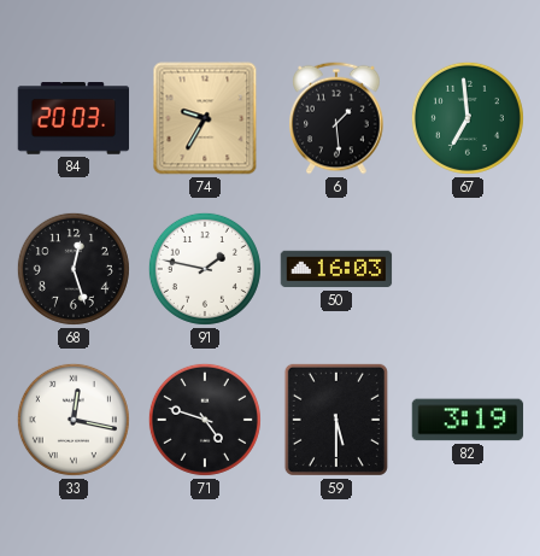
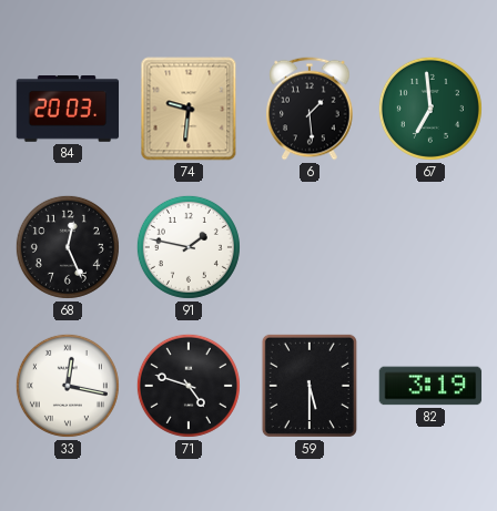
74: 9:35 -> 9:31
68: 12:27 -> 12:26
50: 16:03 -> none
